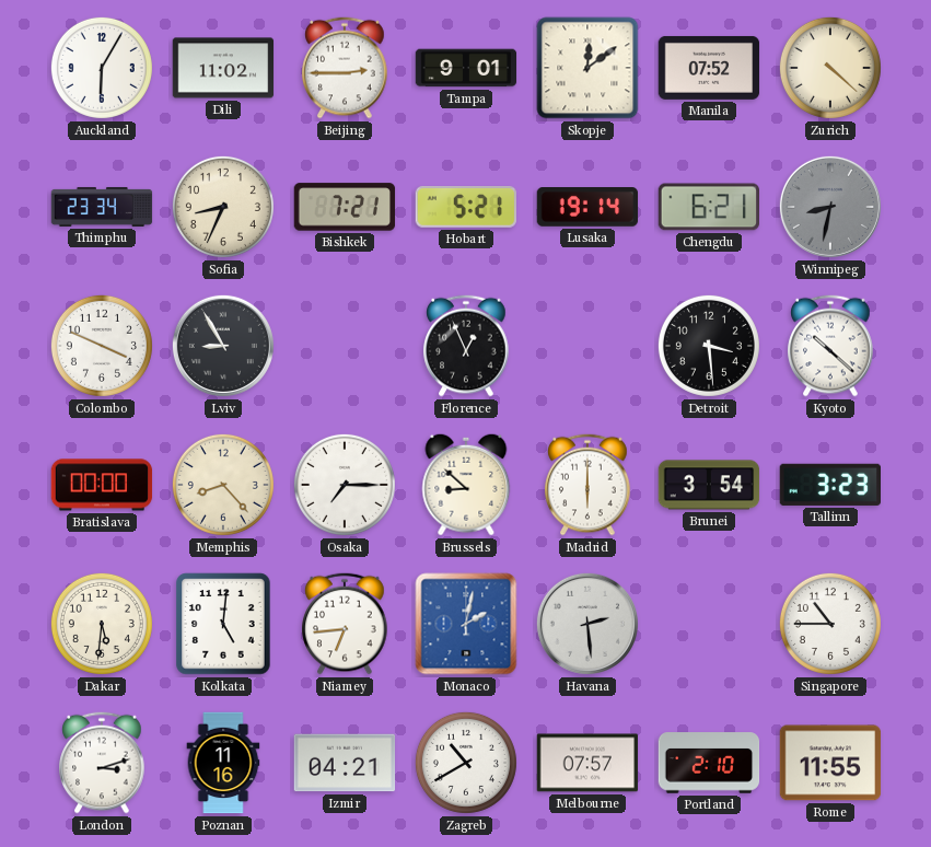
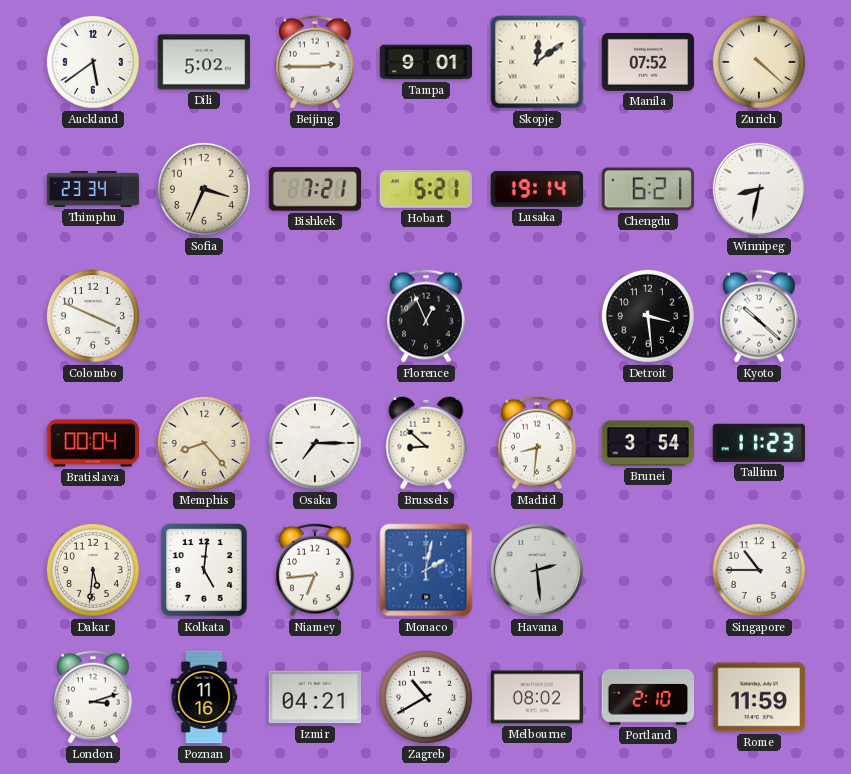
Auckland: 6:05 -> 5:39
Dili: 11:02 -> 5:02
Sofia: 8:34 -> 3:34
Winnipeg dial: grey -> white
Lviv: 8:55 -> none
Bratislava: 00:00 -> 00:04
Madrid: 6:00 -> 8:31
Tallinn: 3:23 -> 11:23
Melbourne: 07:57 -> 08:02
Rome: 11:55 -> 11:59
